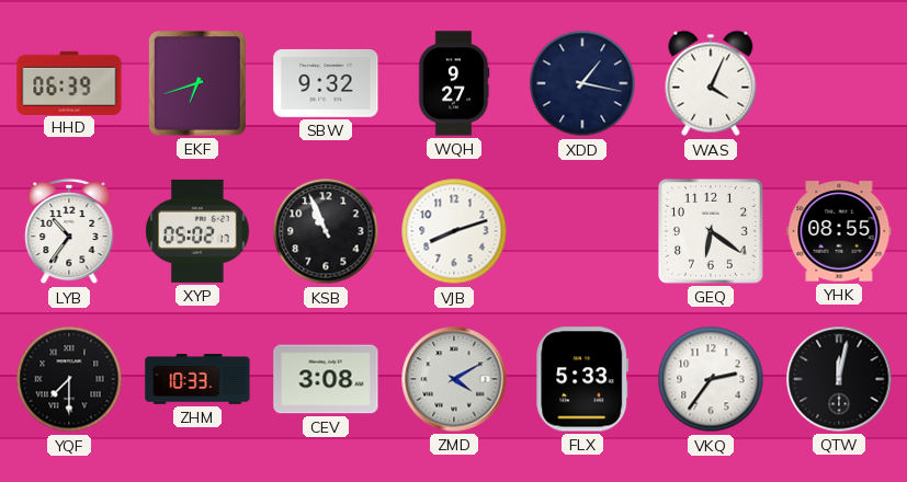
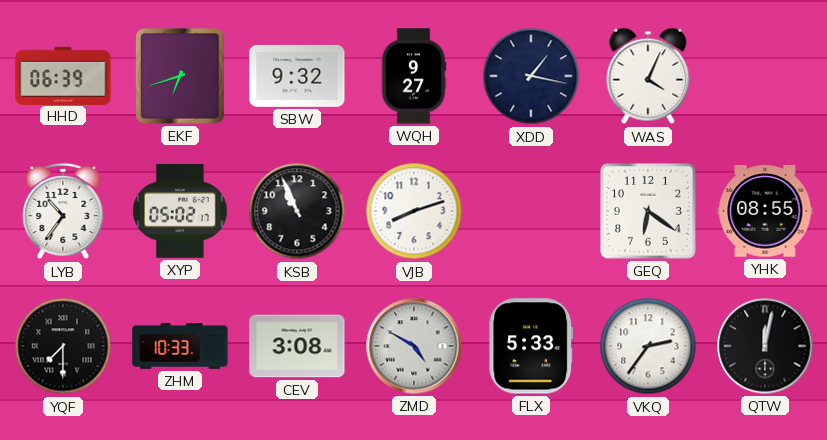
ZMD: 4:10 -> 4:50
